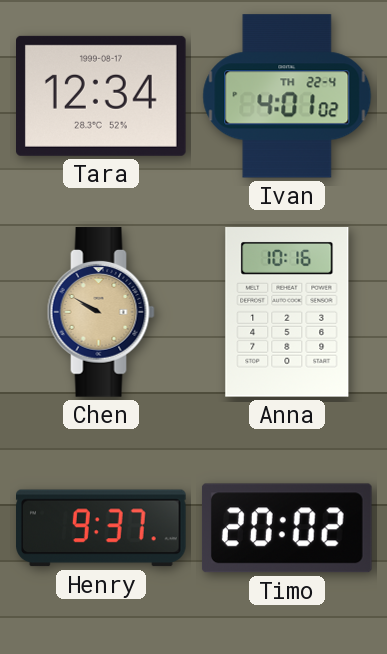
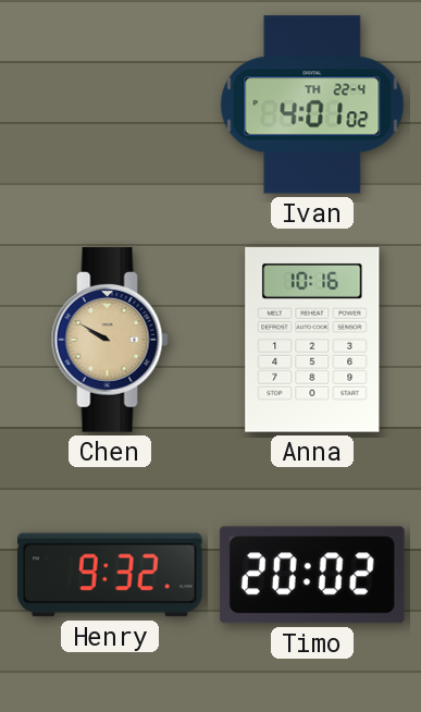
Tara: 12:34 -> none
Henry: 9:37 -> 9:32
